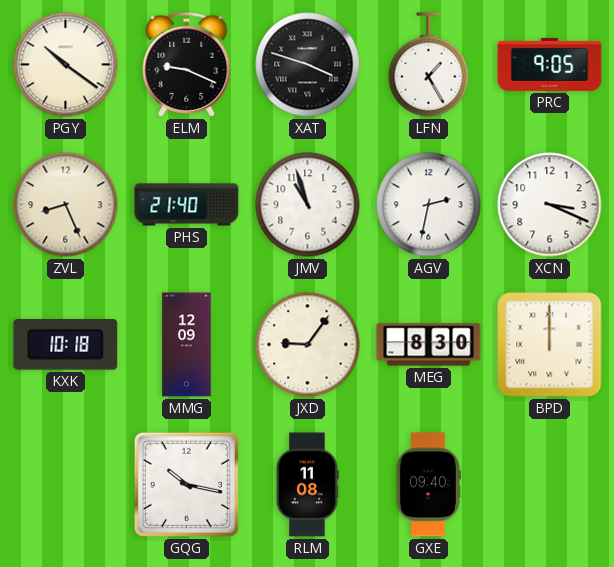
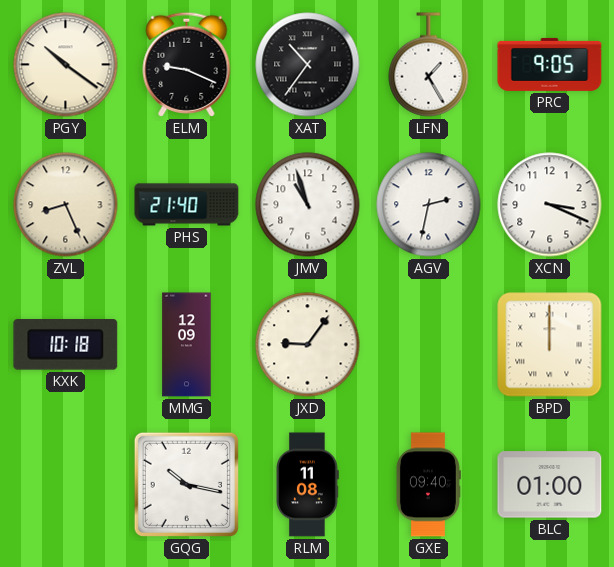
XAT: 3:48 -> 10:36
MEG: 8:30 -> none
BLC: none -> 01:00
